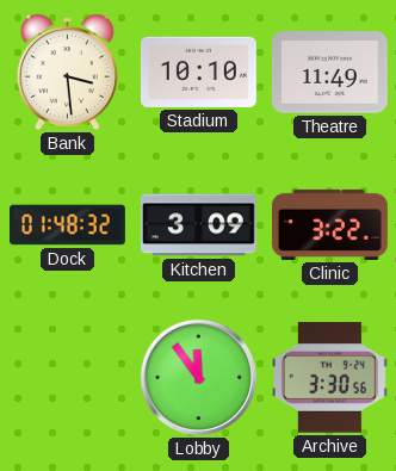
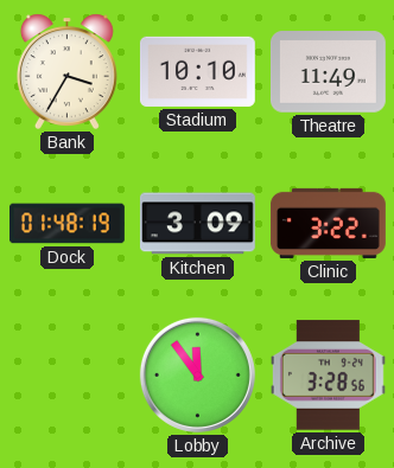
Bank: 3:29 -> 3:35
Dock: 01:48:32 -> 01:48:19
Archive: 3:30 -> 3:28
